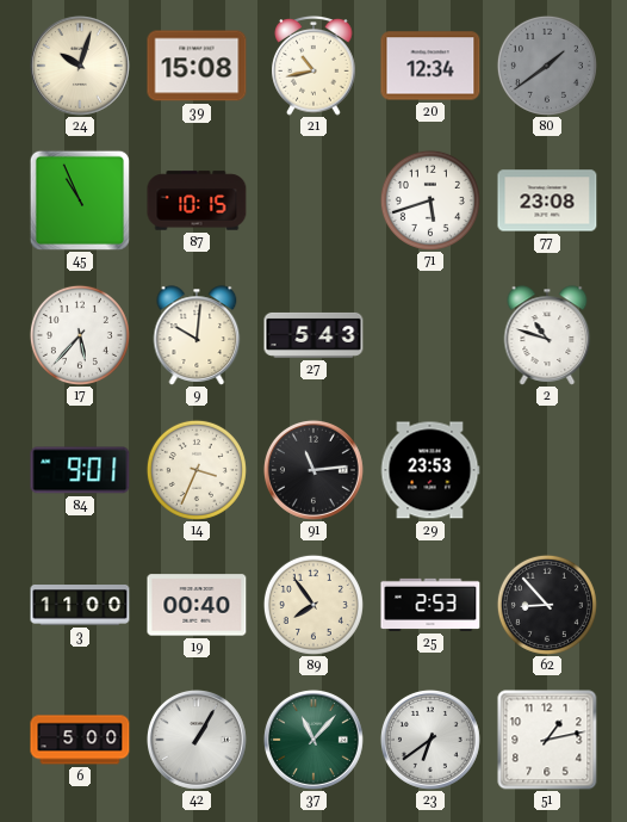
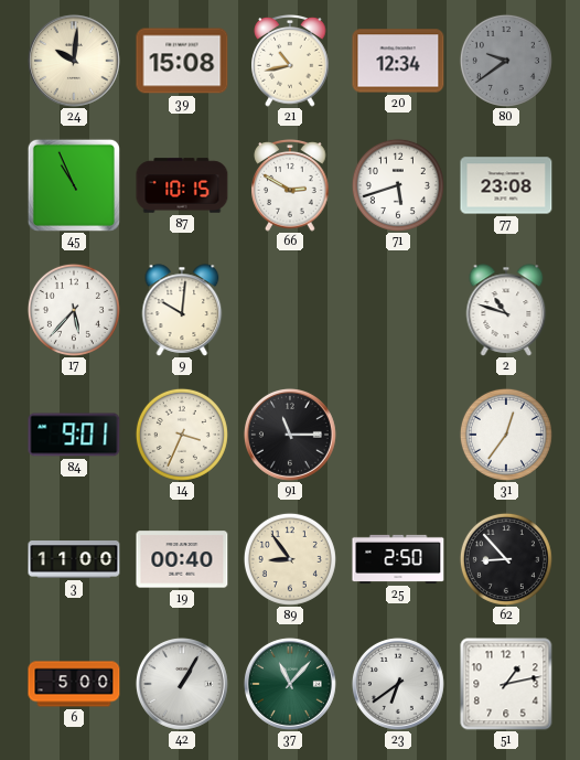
24: 10:03 -> 10:01
80: 1:39 -> 9:39
66: none -> 2:50
27: 5:43 -> none
91: 11:14 -> 11:15
29: 23:53 -> none
31: none -> 12:36
89: 7:54 -> 8:54
25: 2:53 -> 2:50
